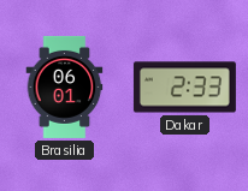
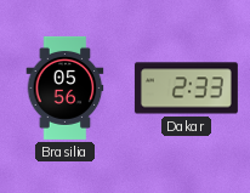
Brasilia: 06:01 -> 05:56
